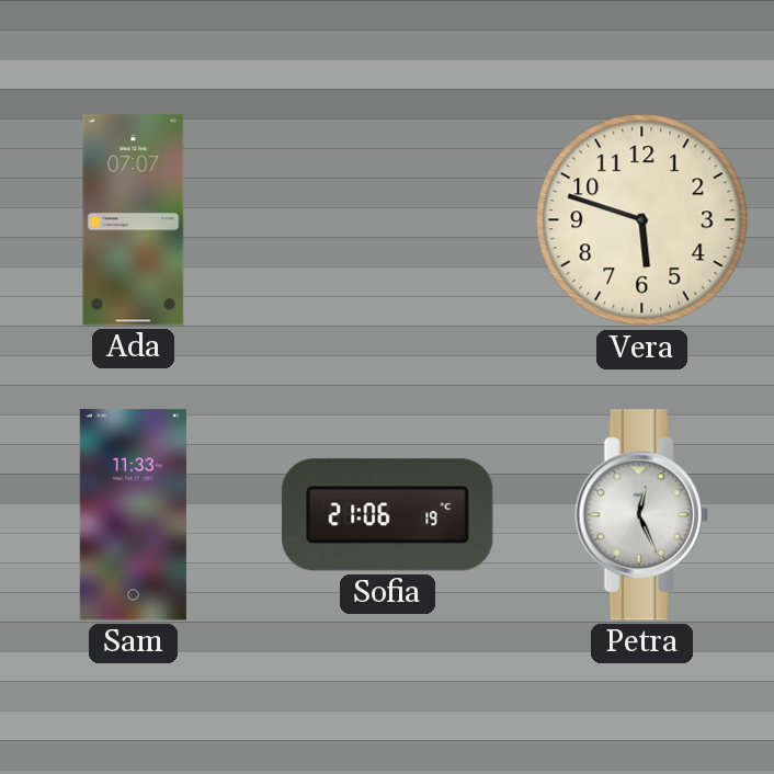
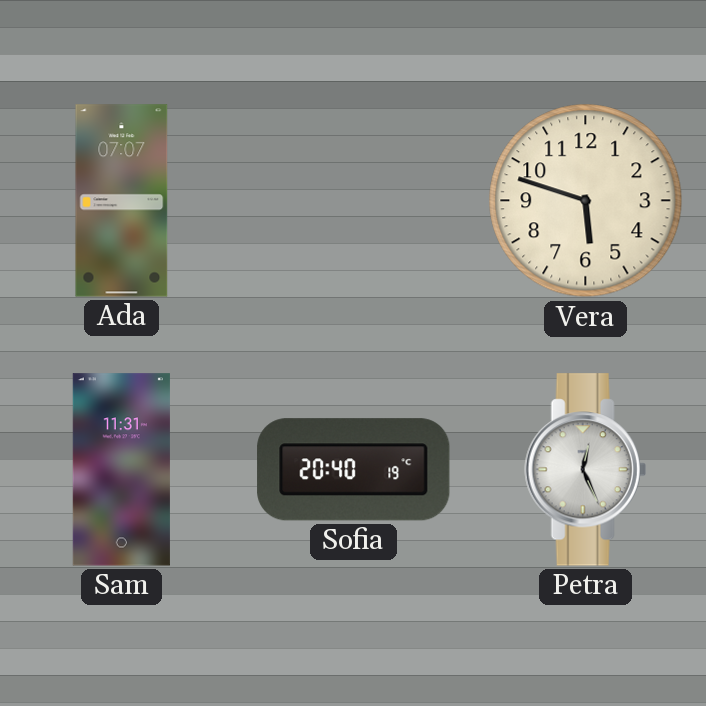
Sam: 11:33 -> 11:31
Sofia: 21:06 -> 20:40
